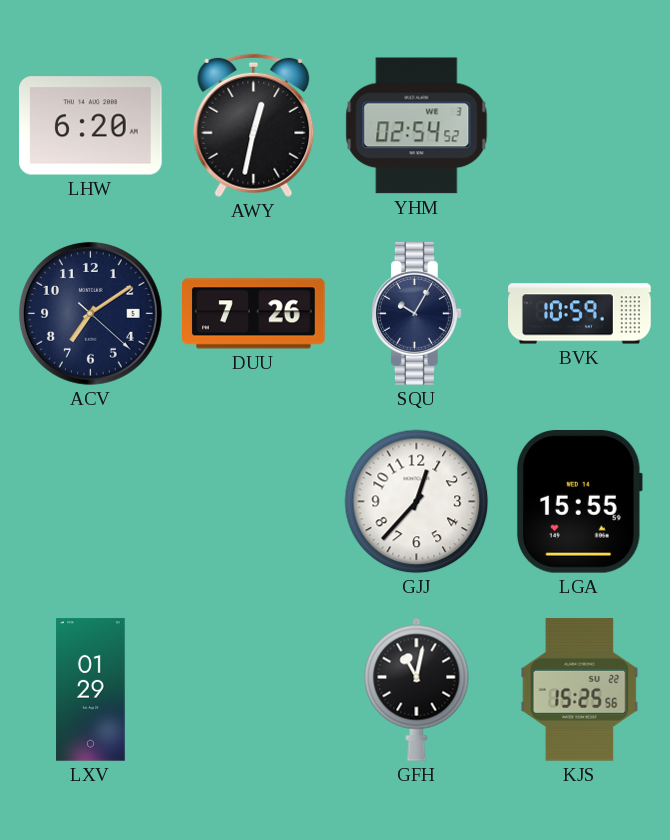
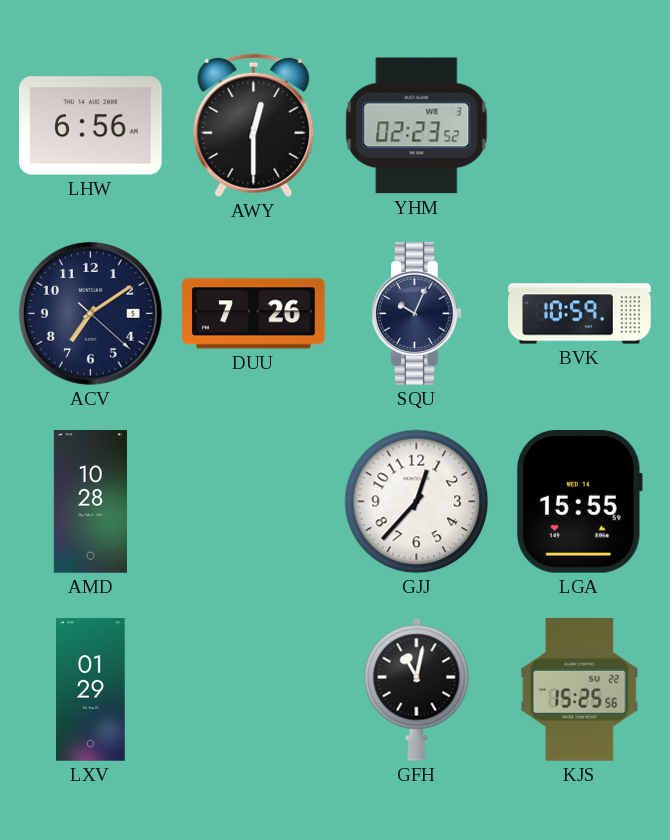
LHW: 6:20 -> 6:56
AWY: 12:32 -> 12:30
YHM: 02:54 -> 02:23
SQU: 10:05 -> 10:04
AMD: none -> 10:28
